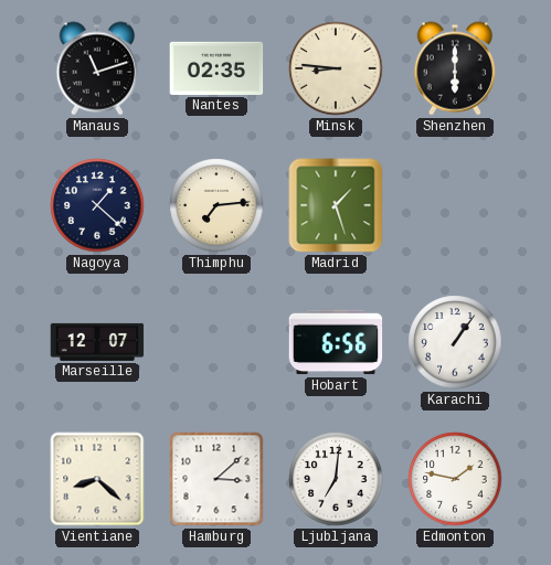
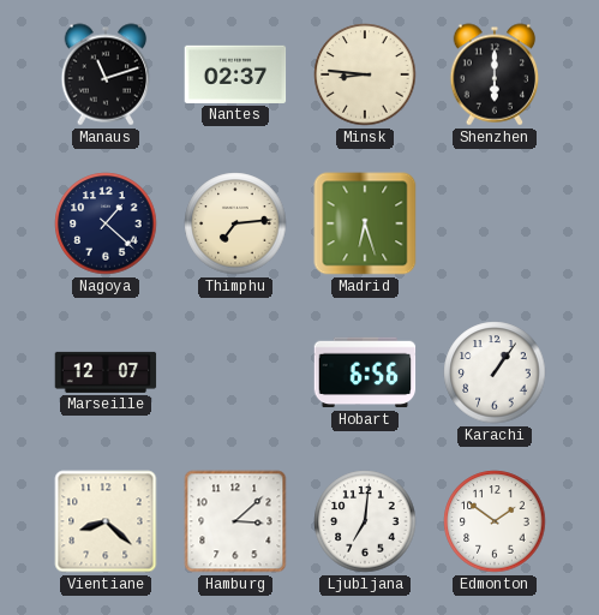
Nantes: 02:35 -> 02:37
Madrid: 1:27 -> 6:27
Edmonton: 1:47 -> 1:51
